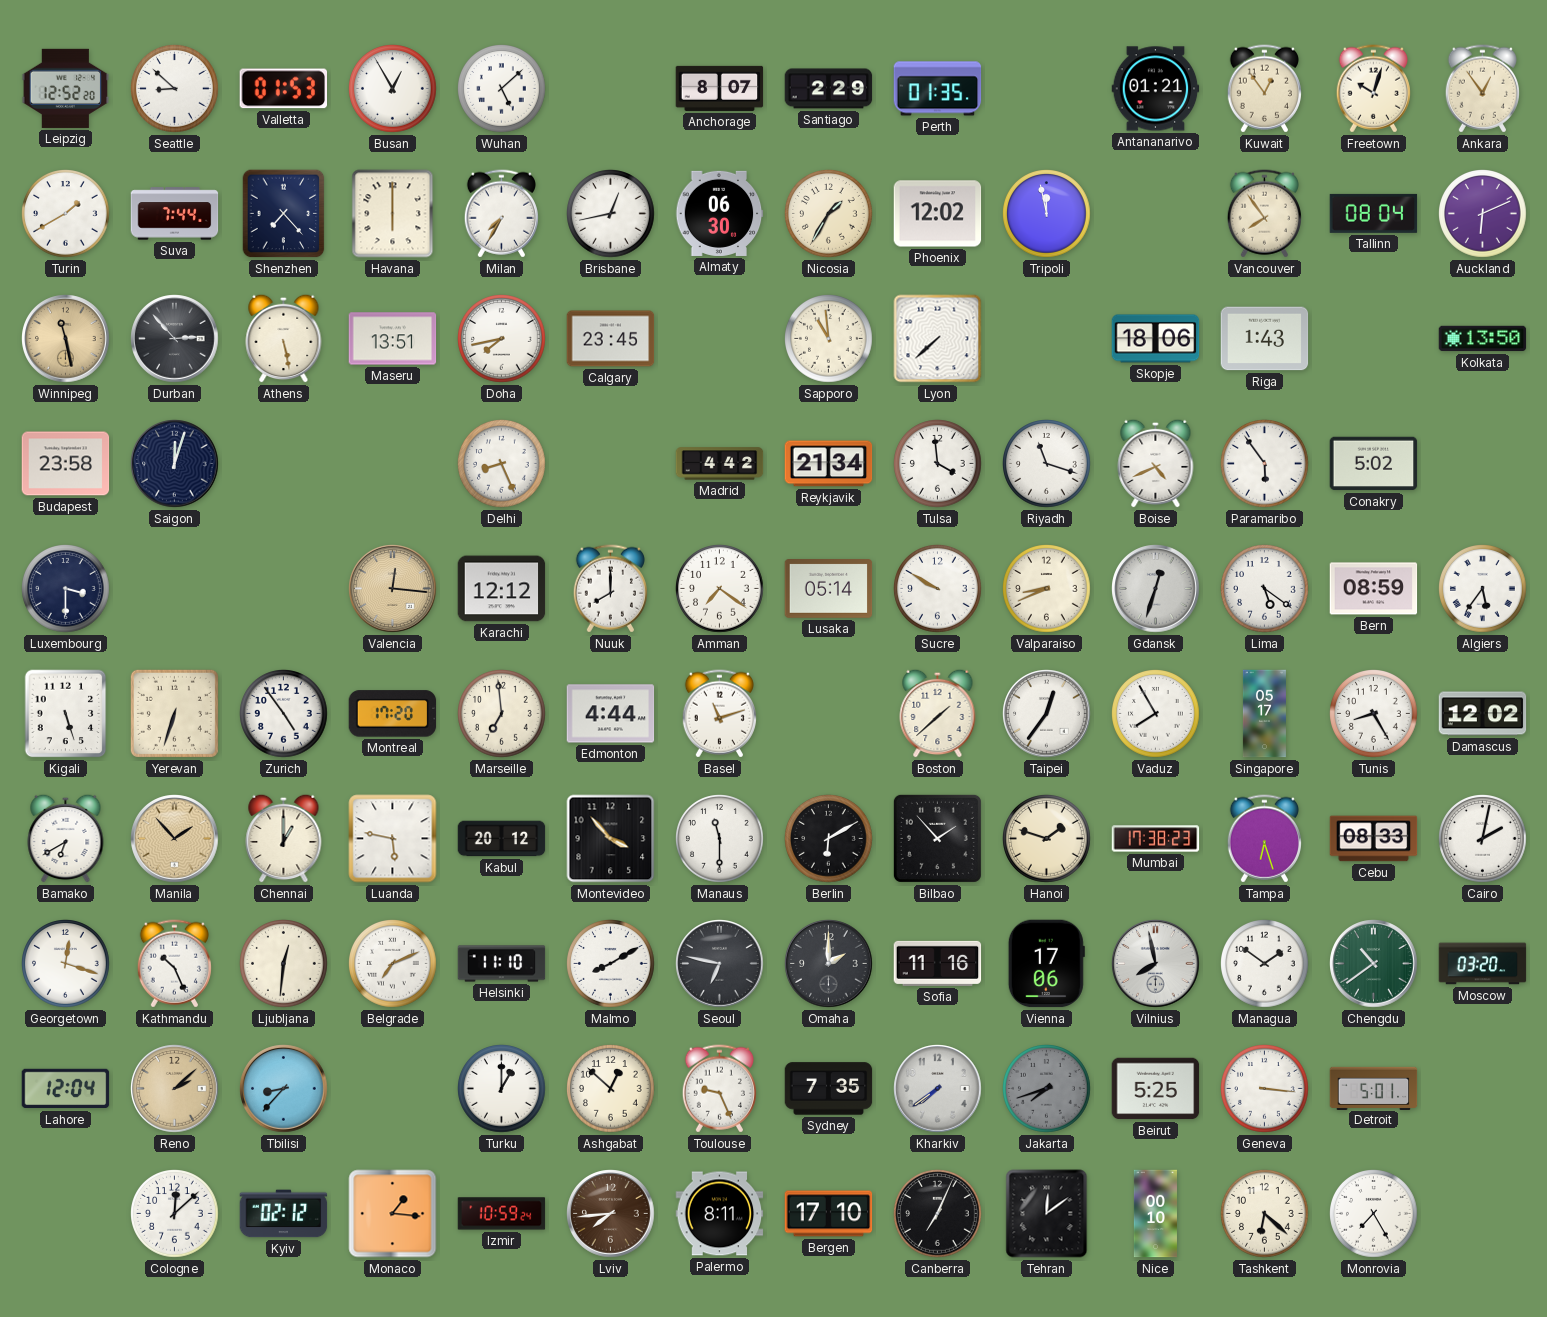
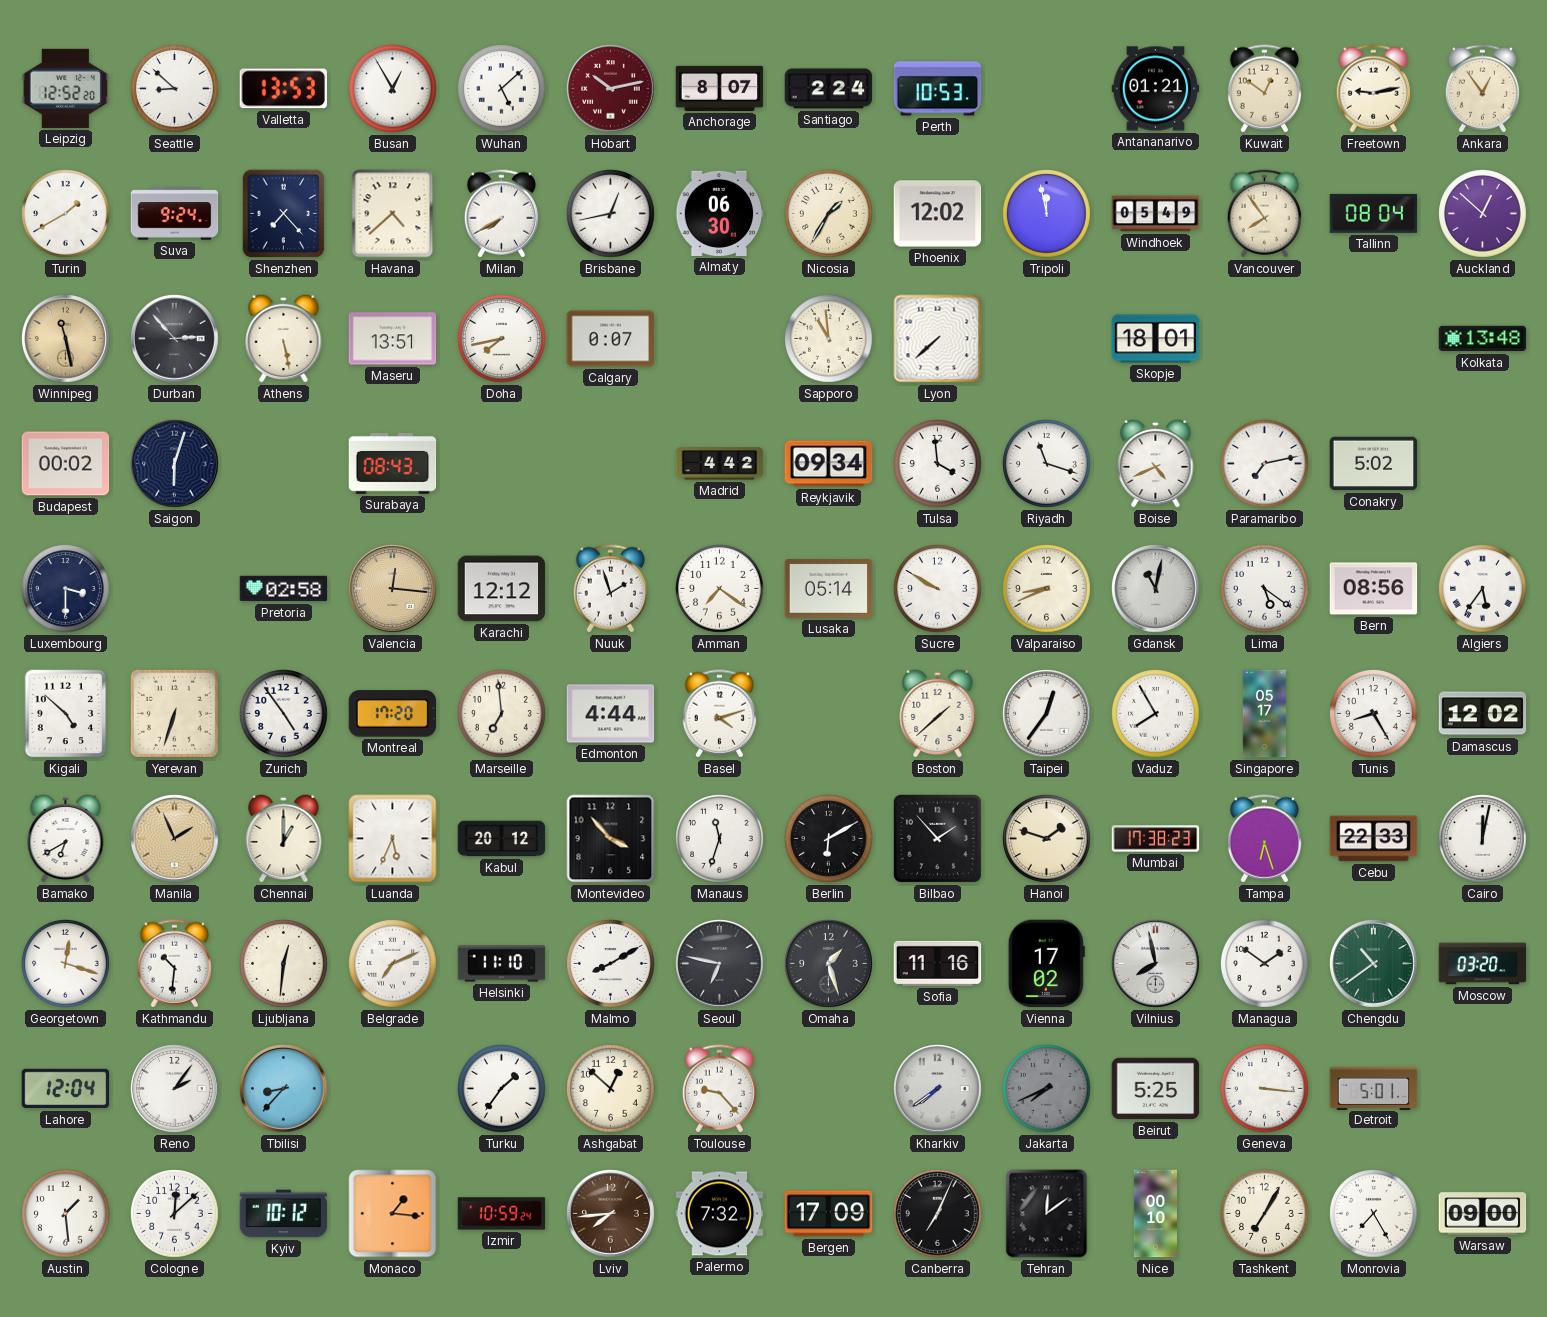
Valletta: 01:53 -> 13:53
Hobart: none -> 10:13
Santiago: 2:29 -> 2:24
Perth: 01:35 -> 10:53
Kuwait: 12:54 -> 12:51
Freetown: 10:03 -> 9:13
Suva: 7:44 -> 9:24
Havana: 6:00 -> 4:38
Milan: 7:35 -> 7:40
Windhoek: none -> 05:49
Auckland: 6:11 -> 12:52
Calgary: 23:45 -> 0:07
Skopje: 18:06 -> 18:01
Riga: 1:43 -> none
Kolkata: 13:50 -> 13:48
Budapest: 23:58 -> 00:02
Saigon: 12:03 -> 6:03
Surabaya: none -> 08:43
Delhi: 8:26 -> none
Reykjavik: 21:34 -> 09:34
Paramaribo: 5:54 -> 7:13
Pretoria: none -> 02:58
Nuuk: 8:00 -> 1:57
Gdansk: 12:33 -> 11:02
Bern: 08:59 -> 08:56
Kigali: 5:27 -> 4:52
Basel: 11:12 -> 4:12
Manila: 1:53 -> 1:56
Luanda: 5:47 -> 5:34
Manaus: 11:30 -> 11:33
Cebu: 08:33 -> 22:33
Cairo: 2:02 -> 12:02
Kathmandu: 10:26 -> 10:31
Omaha: 2:00 -> 1:27
Vienna: 17:06 -> 17:02
Reno: 2:08 -> 2:06
Reno dial: champagne -> white
Turku: 1:00 -> 1:36
Toulouse: 9:26 -> 9:23
Sydney: 7:35 -> none
Jakarta: 7:42 -> 7:41
Austin: none -> 1:29
Kyiv: 02:12 -> 10:12
Palermo: 8:11 -> 7:32
Bergen: 17:10 -> 17:09
Tashkent: 6:22 -> 7:05
Warsaw: none -> 09:00
